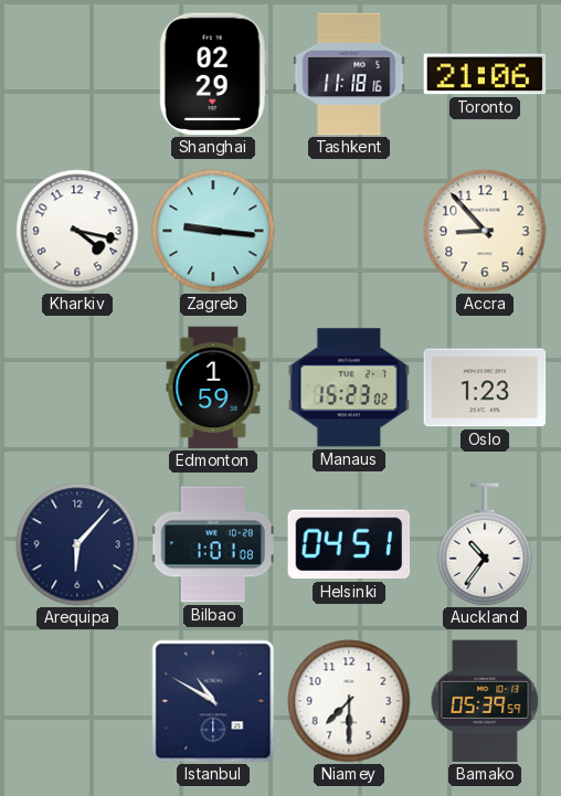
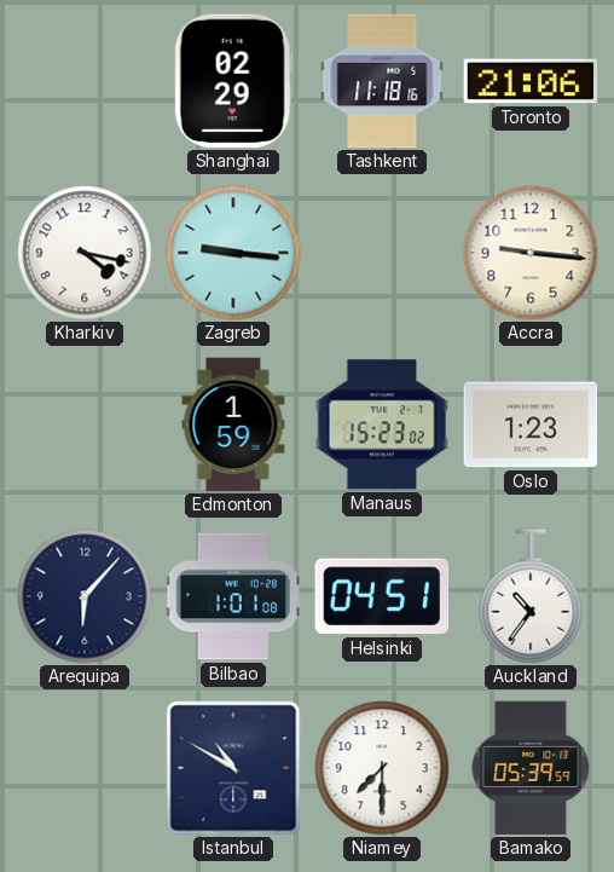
Accra: 8:53 -> 9:16
